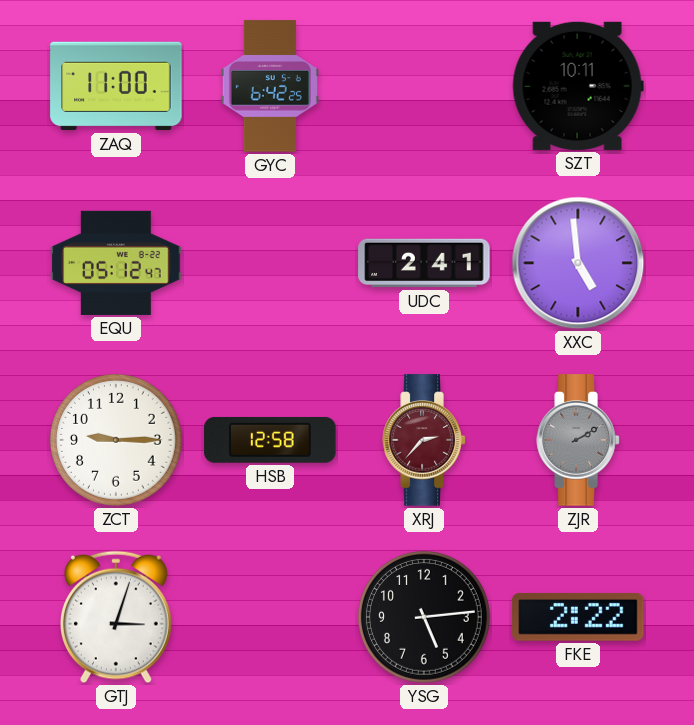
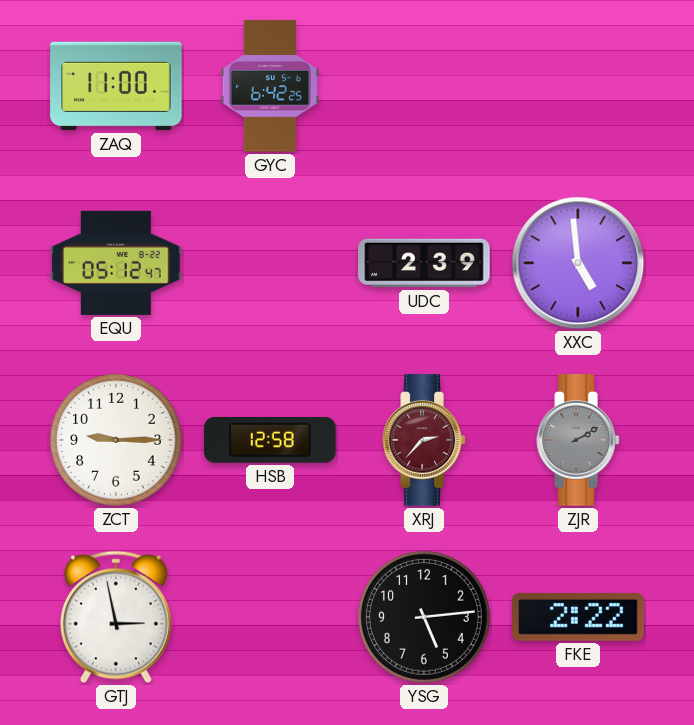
SZT: 10:11 -> none
UDC: 2:41 -> 2:39
GTJ: 3:03 -> 2:58
